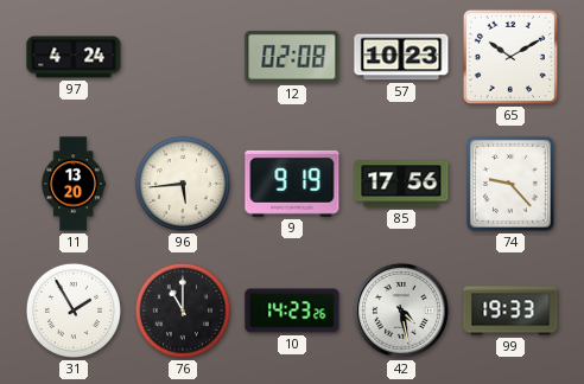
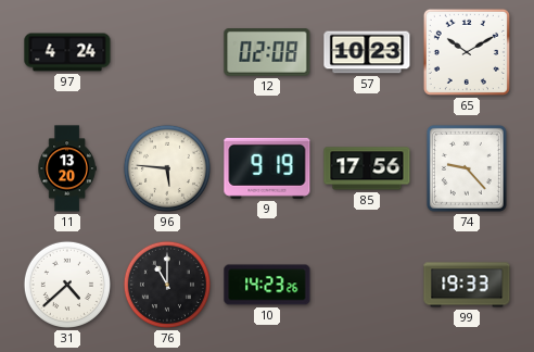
96: 5:44 -> 5:46
31: 1:55 -> 4:38
42: 4:28 -> none
